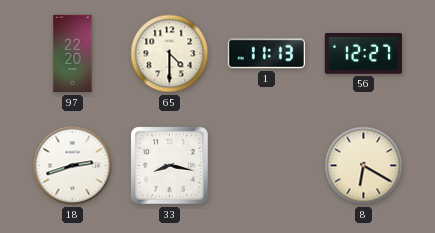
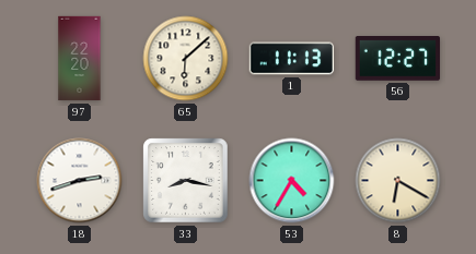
65: 4:30 -> 6:08
53: none -> 4:35
